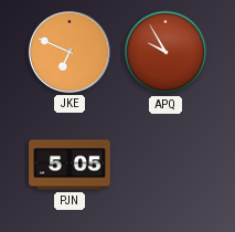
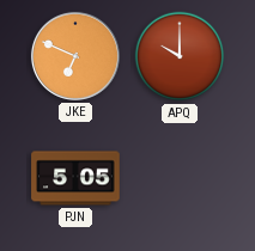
APQ: 9:55 -> 10:00
